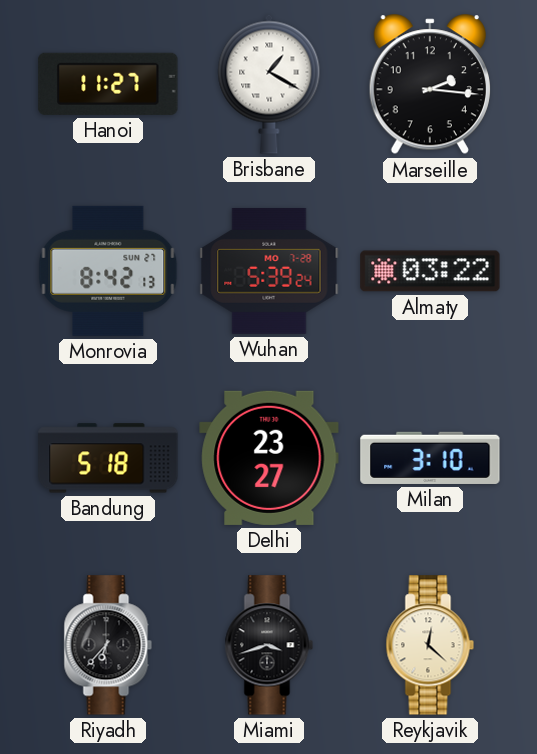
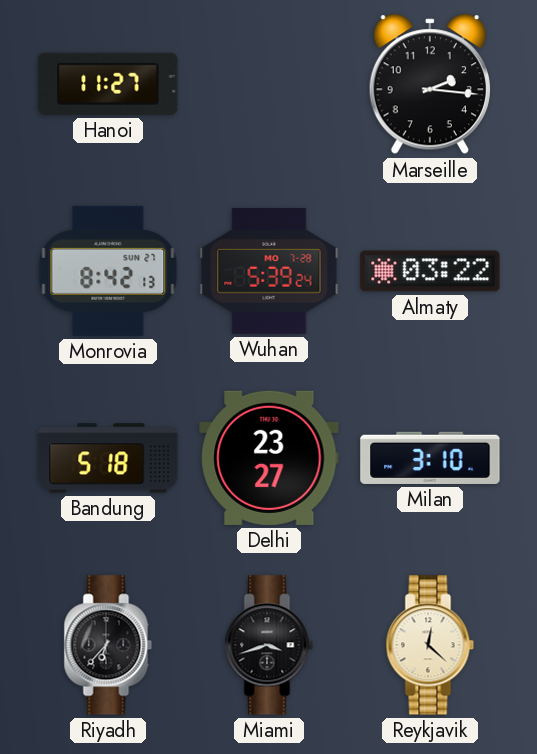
Brisbane: 1:20 -> none
